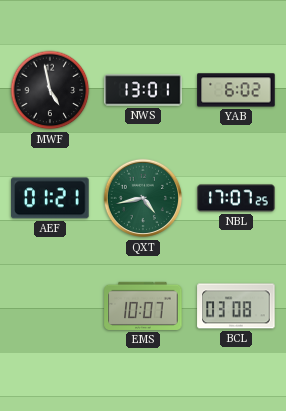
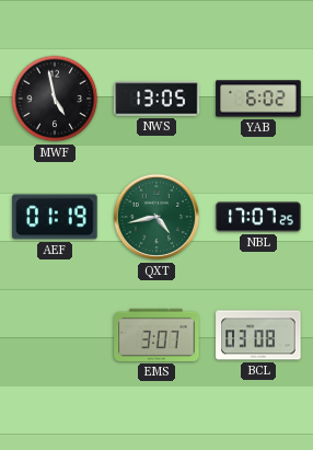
NWS: 13:01 -> 13:05
AEF: 01:21 -> 01:19
EMS: 10:07 -> 3:07
